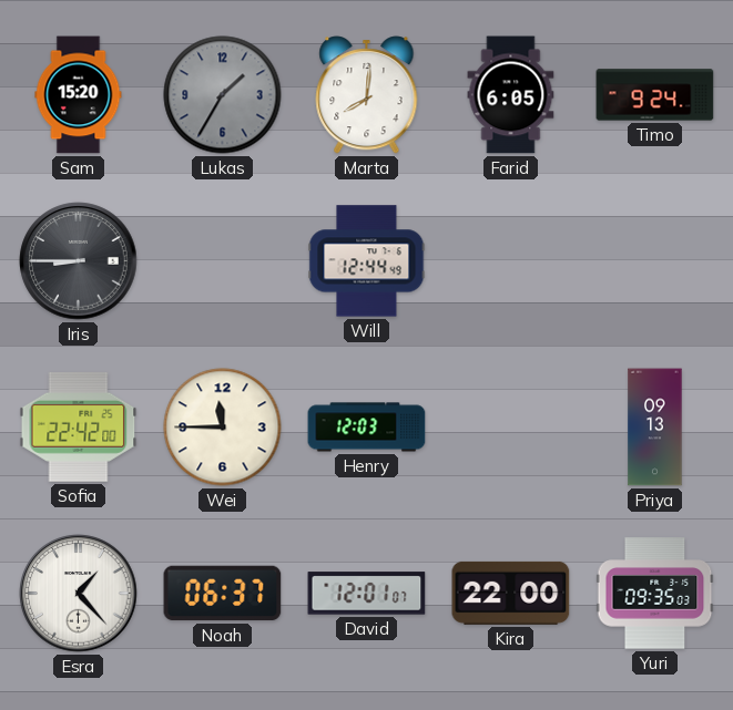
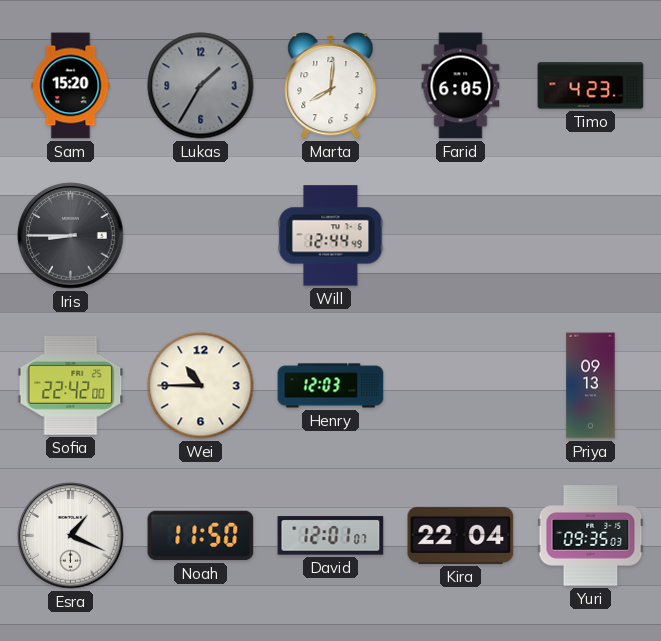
Timo: 9:24 -> 4:23
Wei: 11:45 -> 10:45
Esra: 1:23 -> 1:19
Noah: 06:37 -> 11:50
Kira: 22:00 -> 22:04
